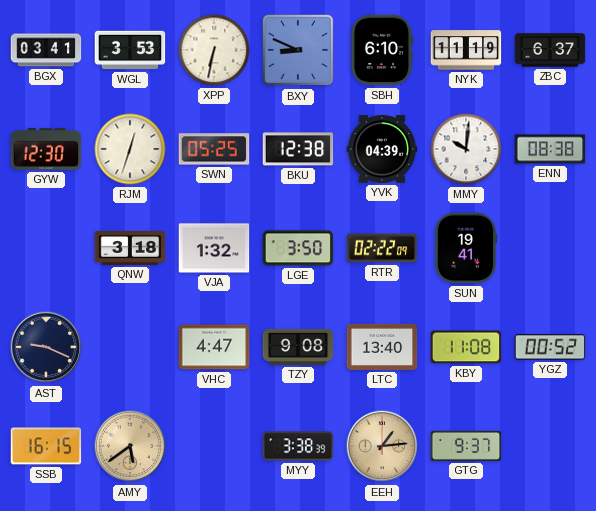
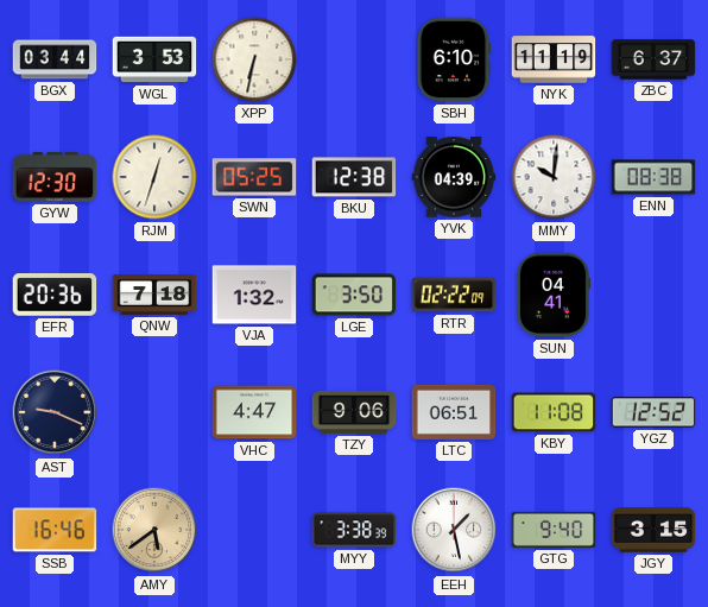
BGX: 03:41 -> 03:44
BXY: 8:49 -> none
EFR: none -> 20:36
QNW: 3:18 -> 7:18
SUN: 19:41 -> 04:41
TZY: 9:08 -> 9:06
LTC: 13:40 -> 06:51
YGZ: 00:52 -> 12:52
SSB: 16:15 -> 16:46
EEH: 1:14 -> 1:28
EEH dial: champagne -> white
GTG: 9:37 -> 9:40
JGY: none -> 3:15
